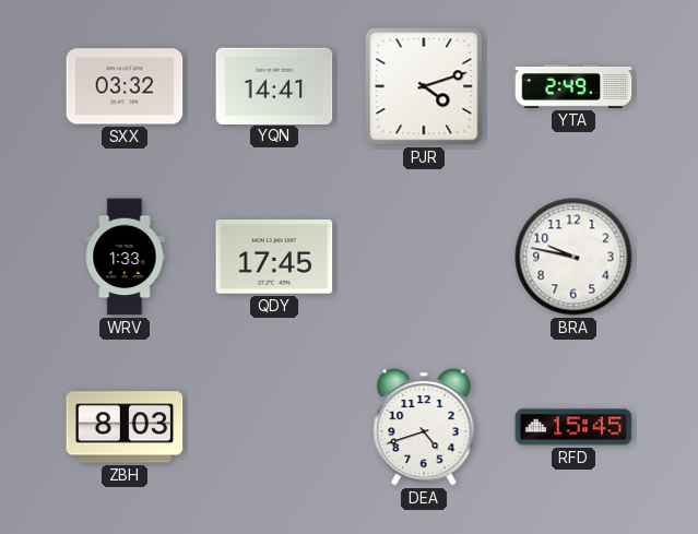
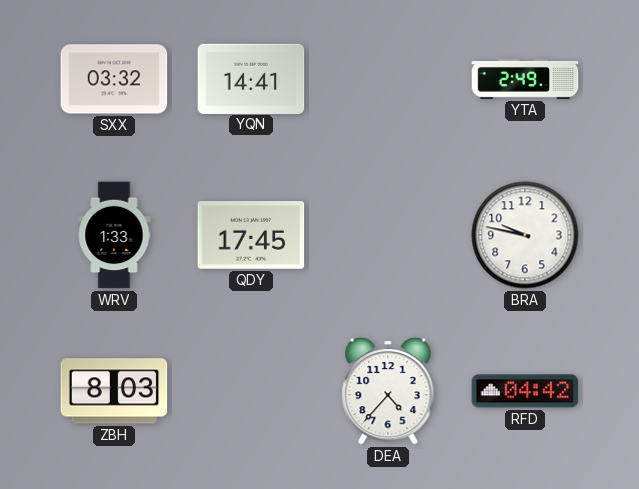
PJR: 4:12 -> none
DEA: 4:42 -> 4:37
RFD: 15:45 -> 04:42
